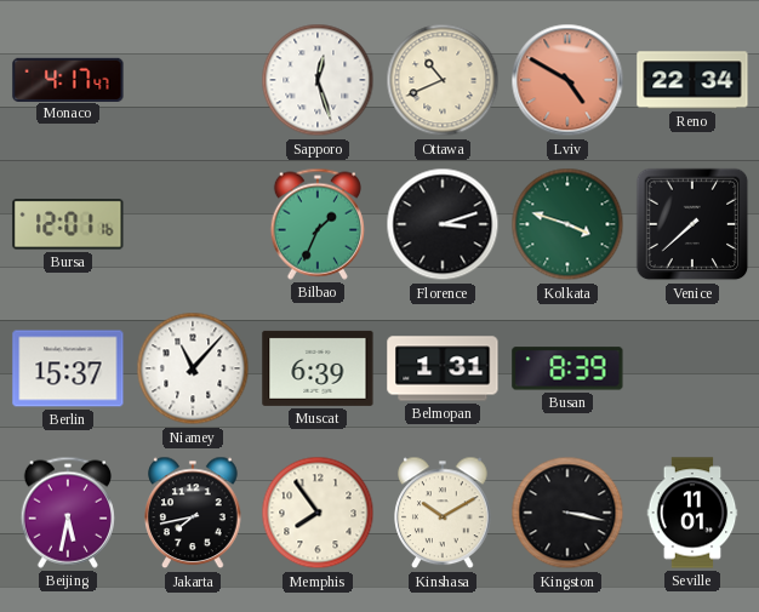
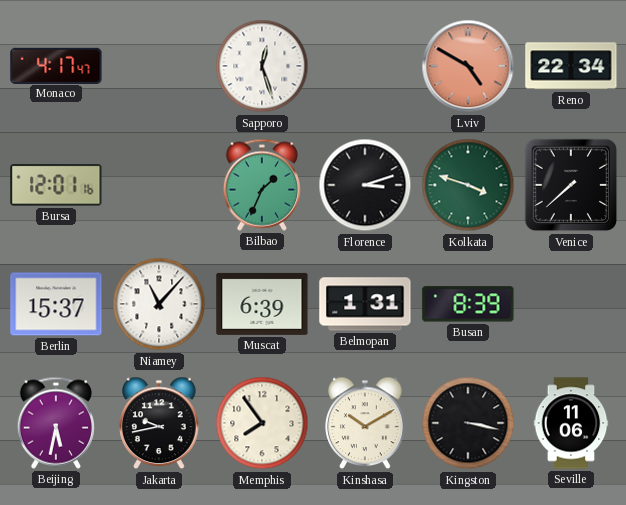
Ottawa: 10:41 -> none
Jakarta: 7:43 -> 9:43
Seville: 11:01 -> 11:06
